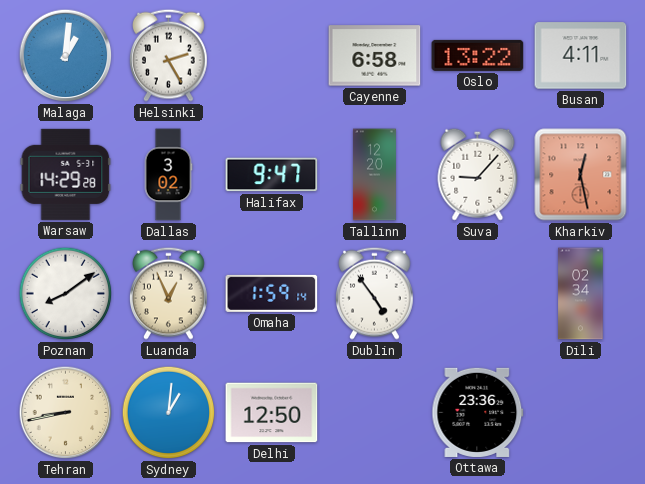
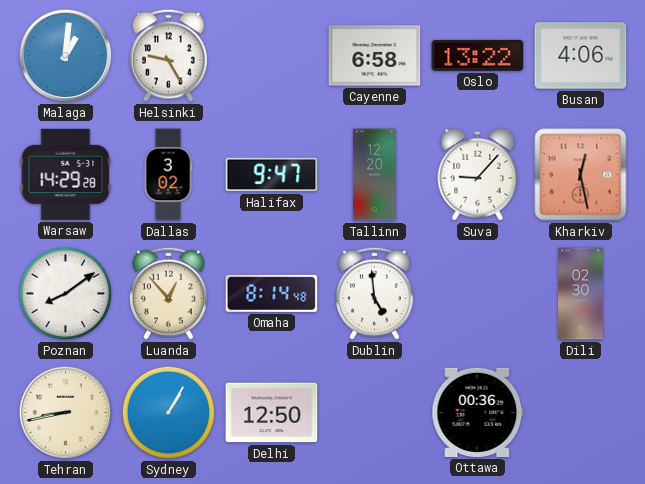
Helsinki: 2:25 -> 9:25
Busan: 4:11 -> 4:06
Luanda: 12:56 -> 12:53
Omaha: 1:59 -> 8:14
Dublin: 4:54 -> 4:59
Dili: 02:34 -> 02:30
Sydney: 1:01 -> 1:05
Ottawa: 23:36 -> 00:36
